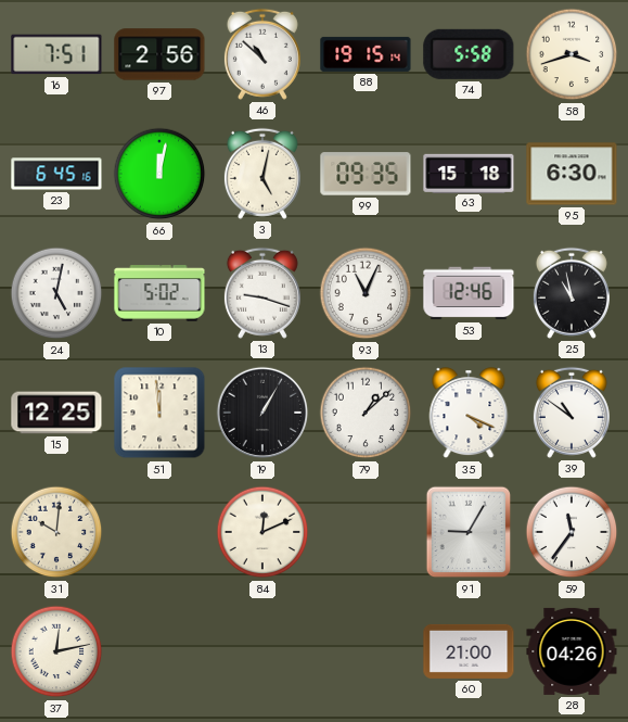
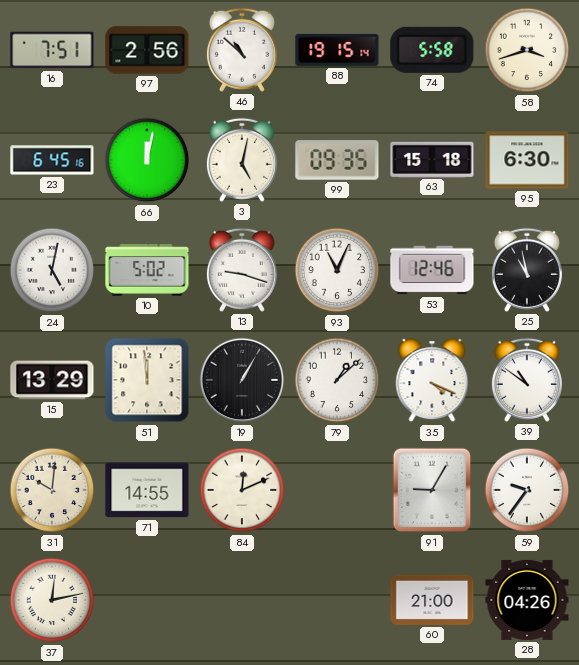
15: 12:25 -> 13:29
71: none -> 14:55
59: 11:36 -> 9:36
